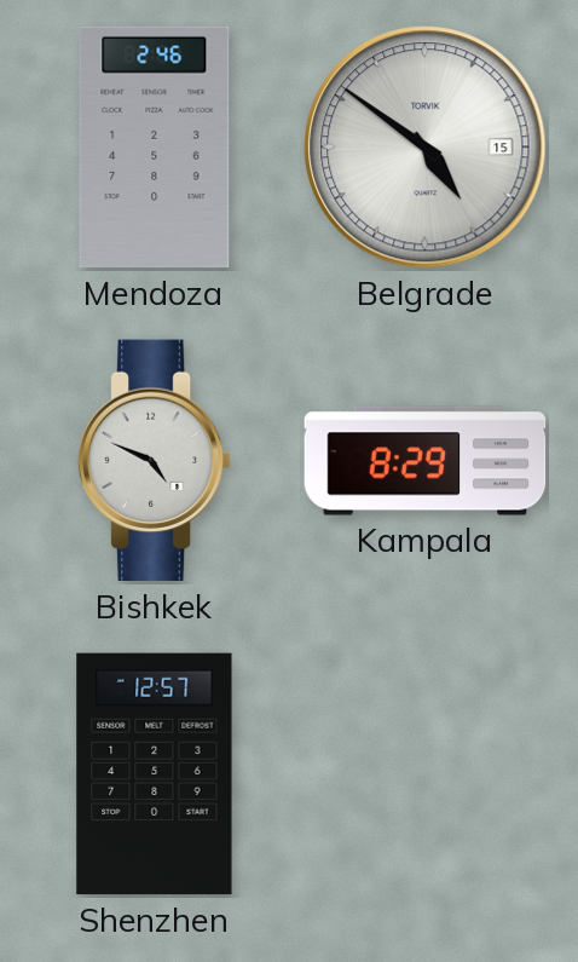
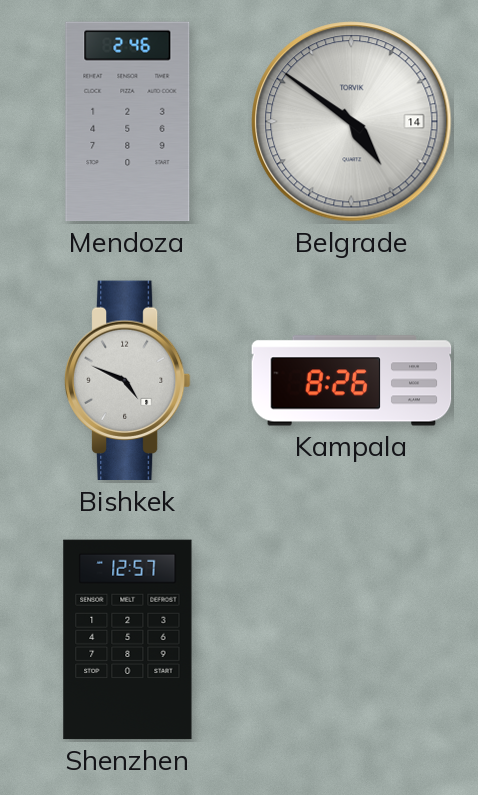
Belgrade date: 15 -> 14
Kampala: 8:29 -> 8:26
